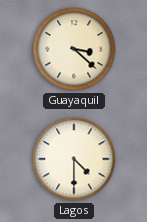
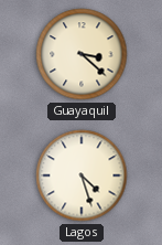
Lagos: 4:30 -> 4:27
